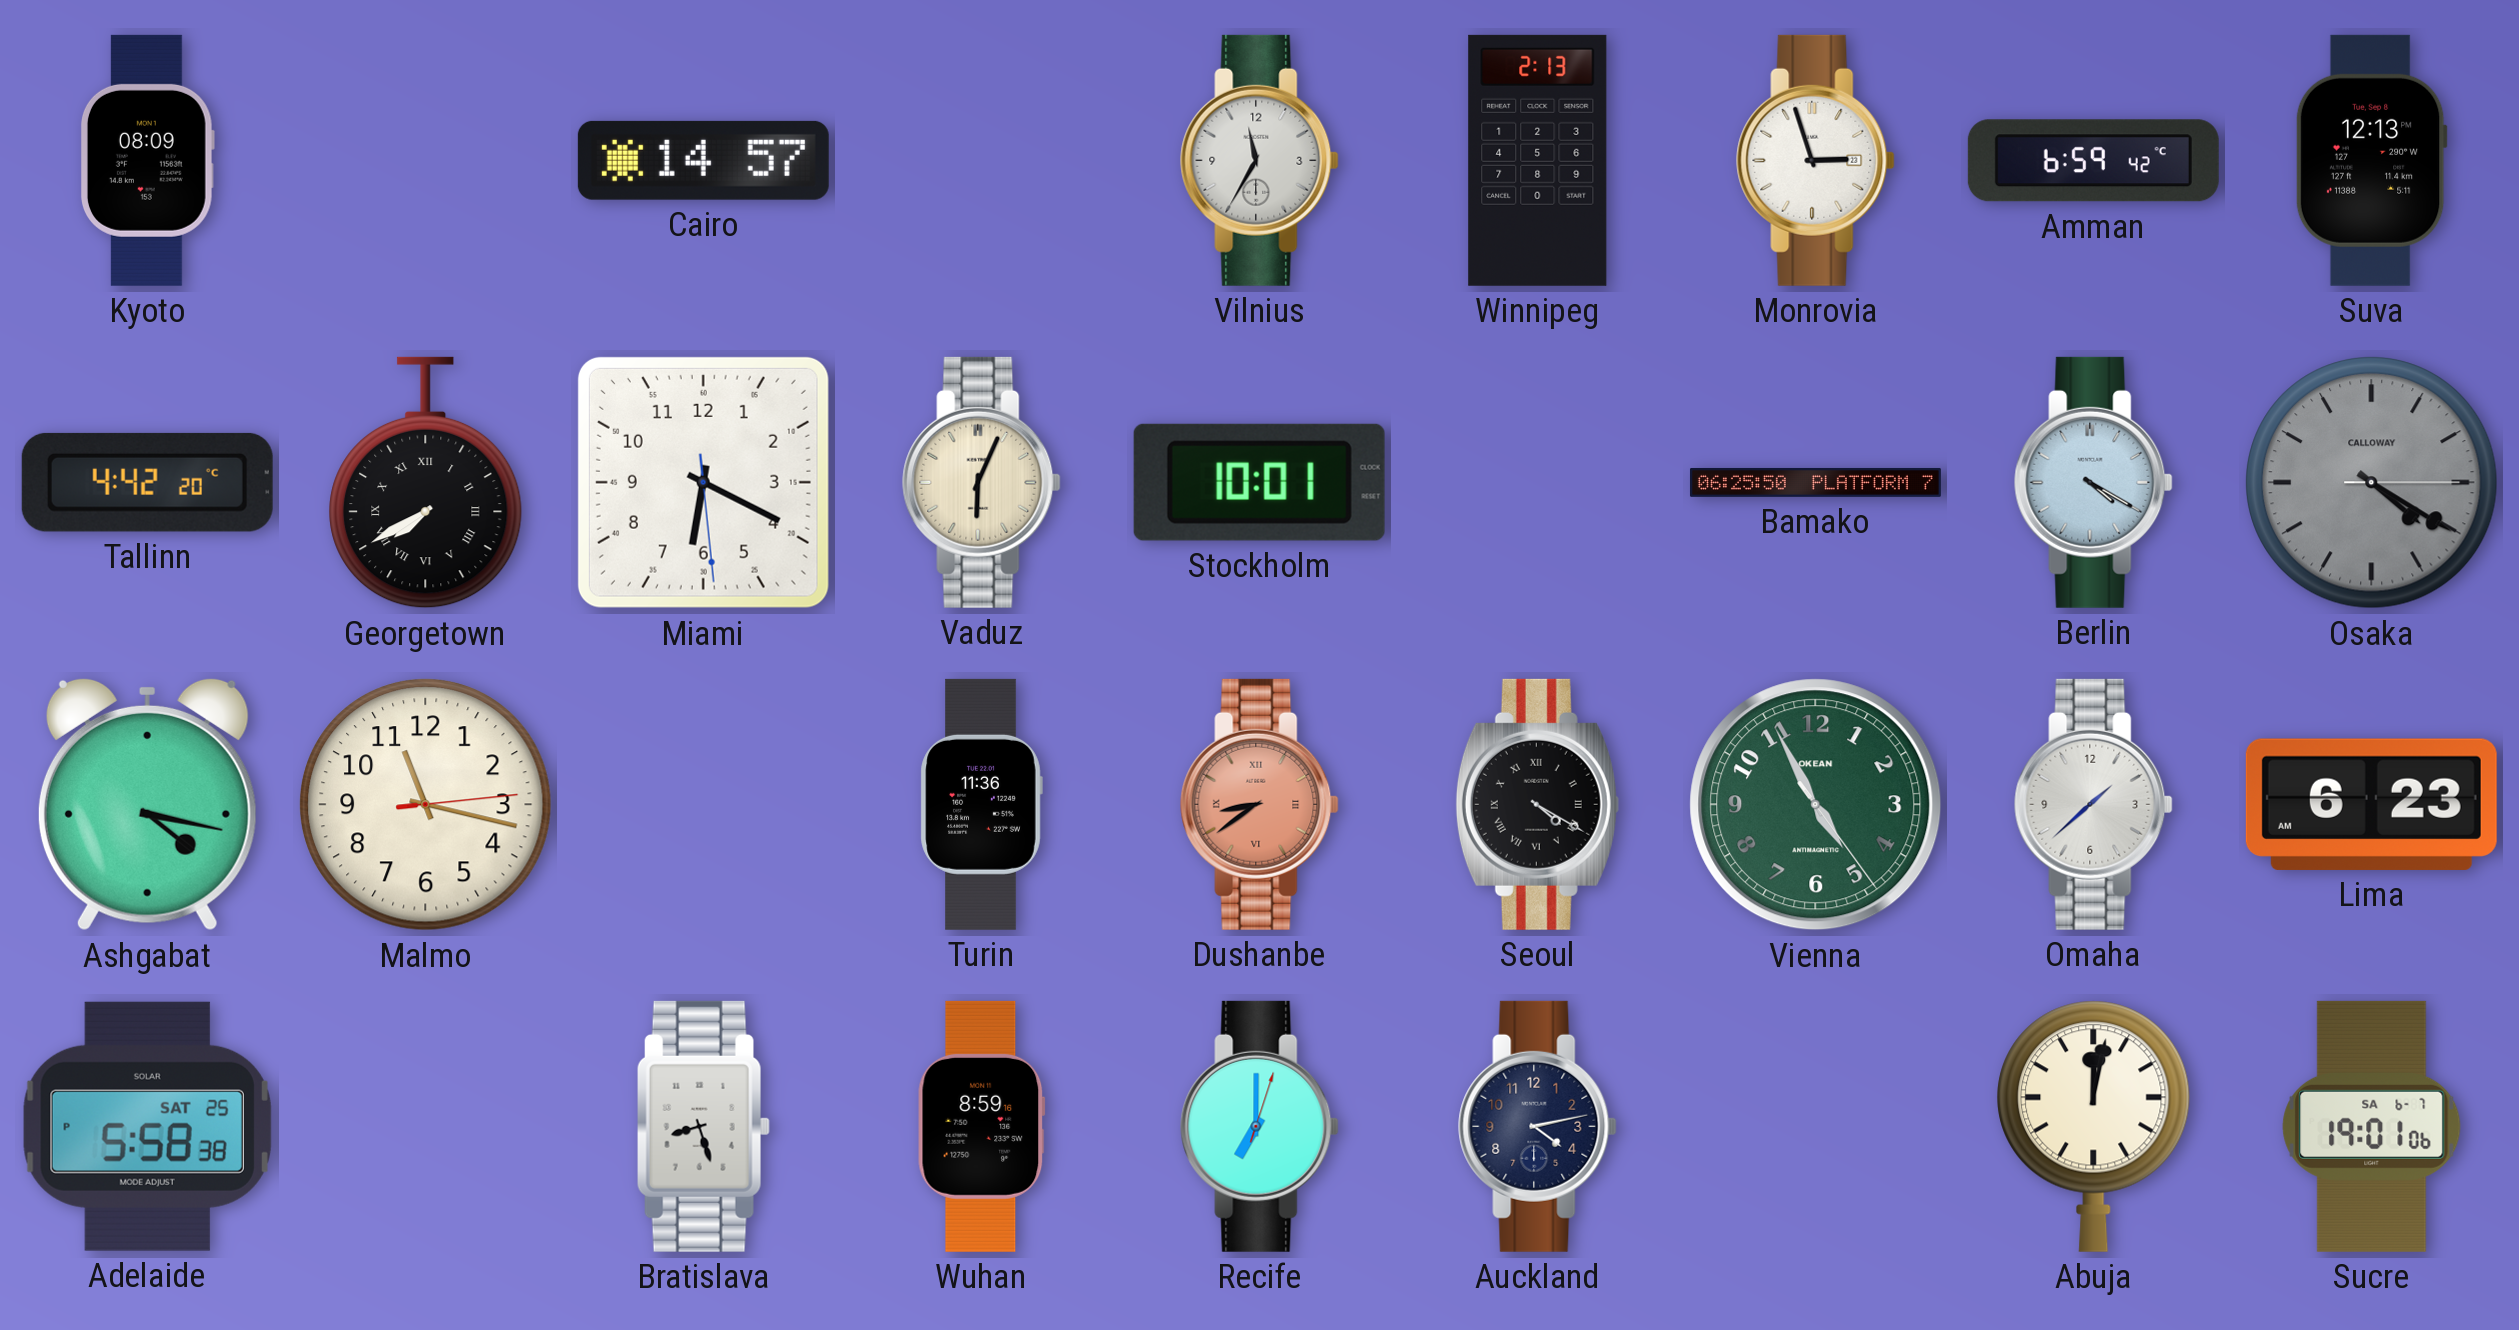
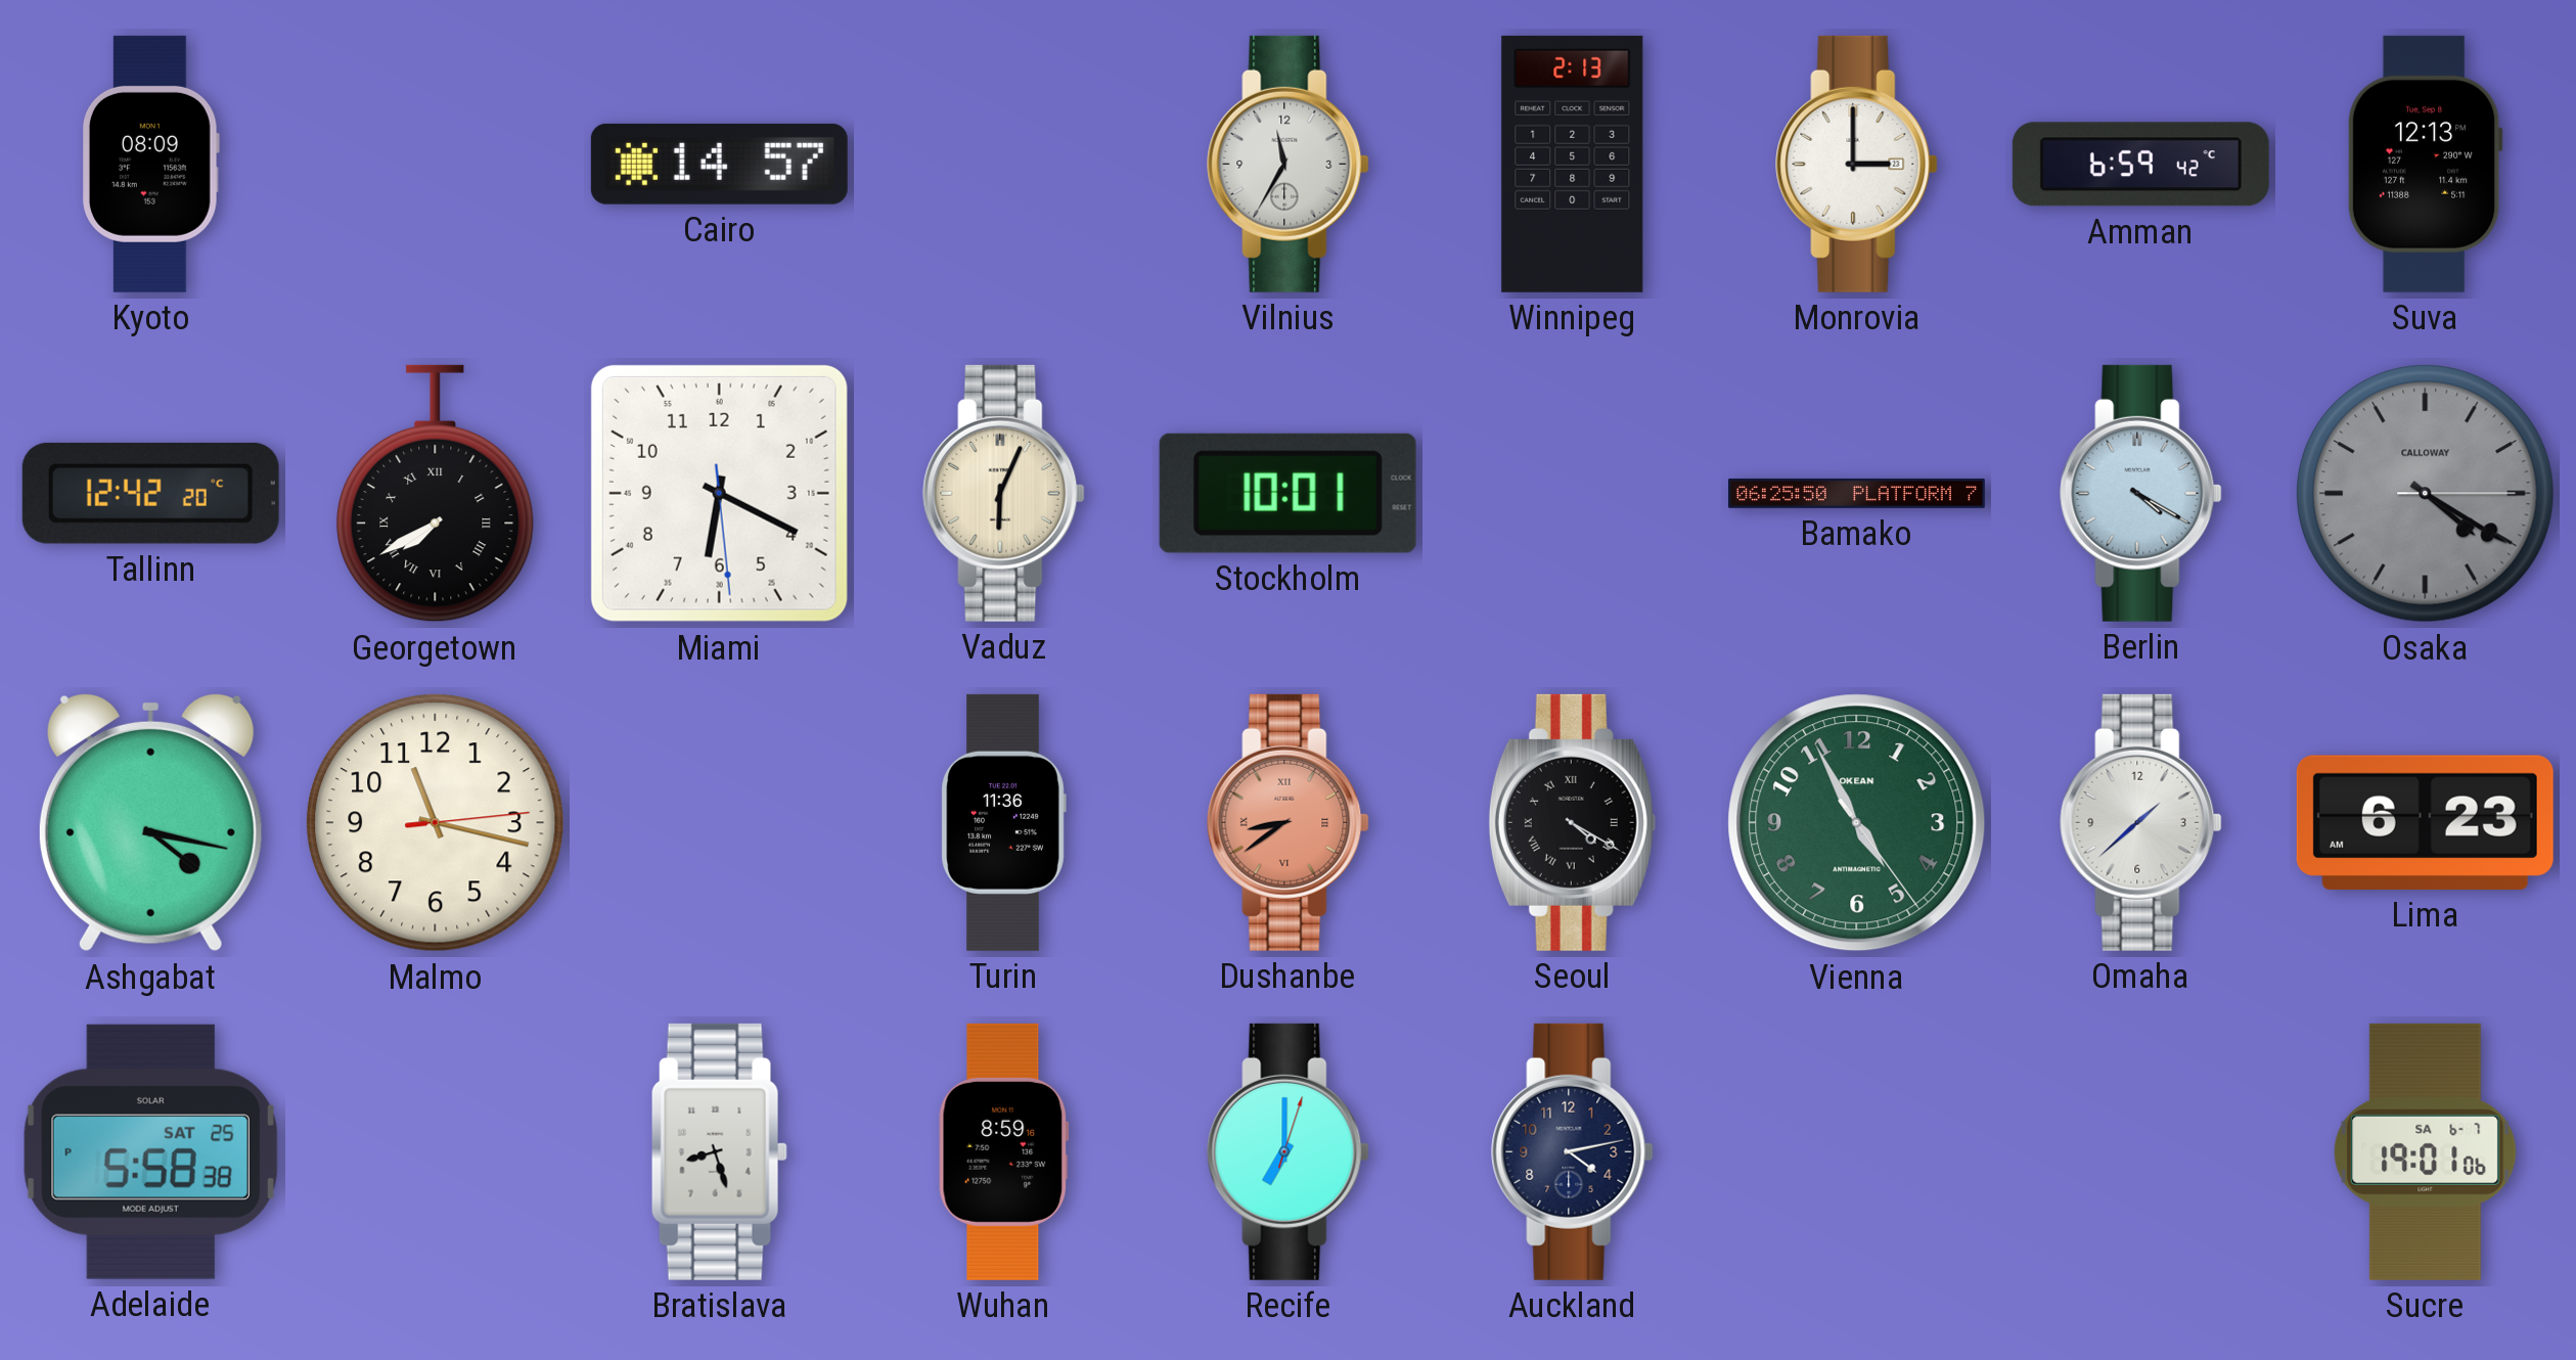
Monrovia: 2:57 -> 3:00
Tallinn: 4:42 -> 12:42
Abuja: 12:02 -> none
